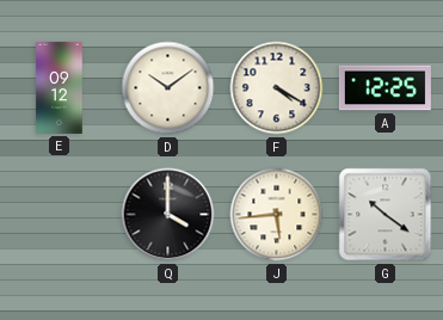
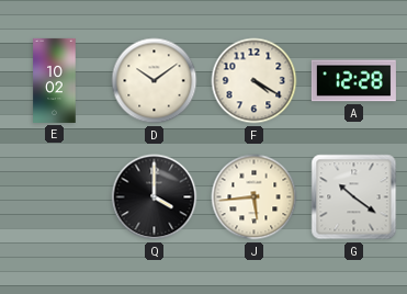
E: 09:12 -> 10:02
A: 12:25 -> 12:28
